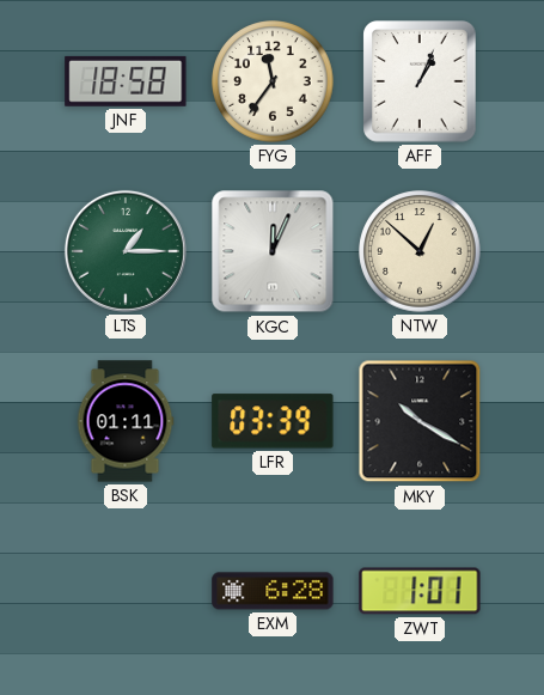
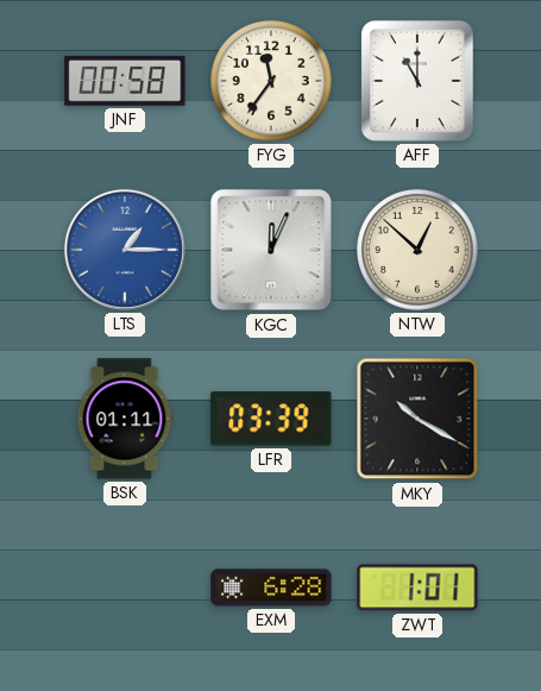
JNF: 18:58 -> 00:58
AFF: 1:04 -> 11:00
LTS dial: green -> blue
